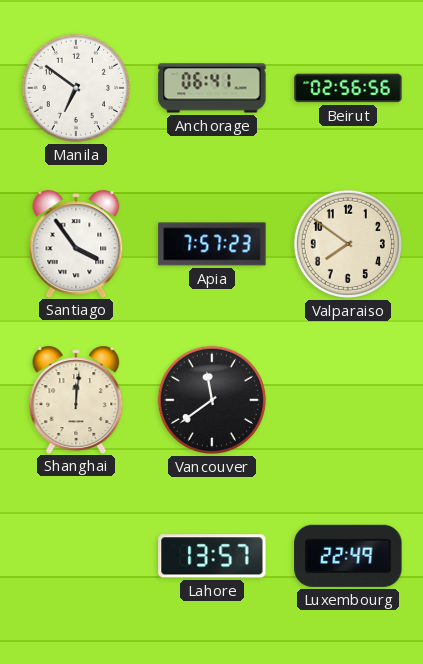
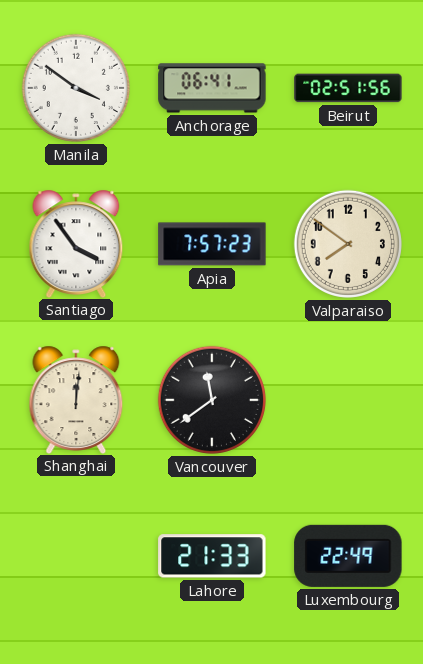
Manila: 6:51 -> 3:51
Beirut: 02:56 -> 02:51
Lahore: 13:57 -> 21:33
